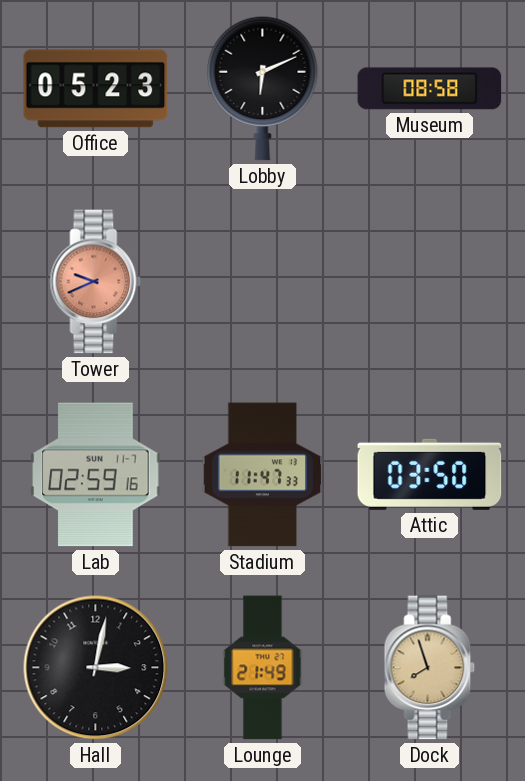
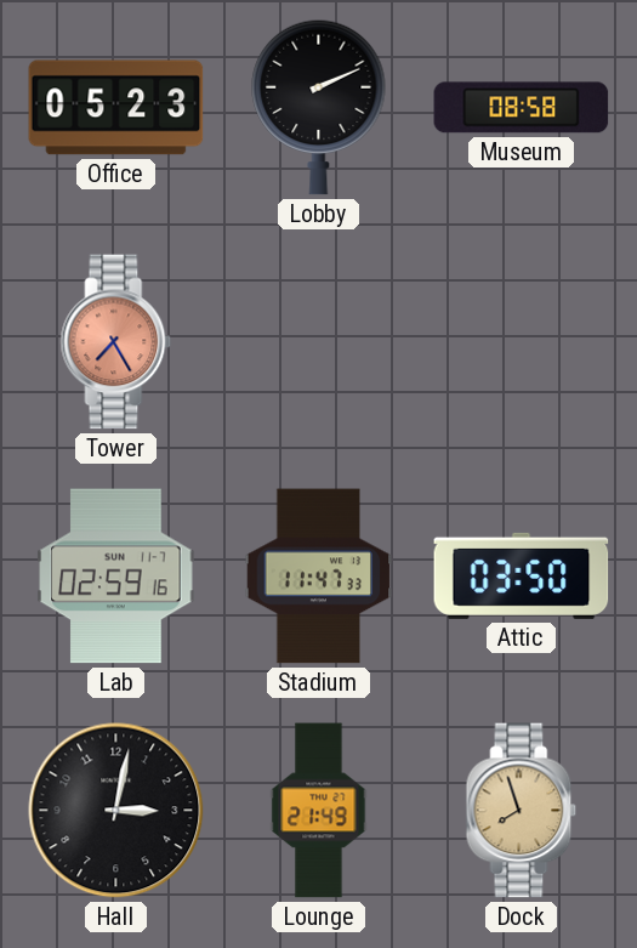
Lobby: 6:11 -> 2:11
Tower: 9:41 -> 7:25
